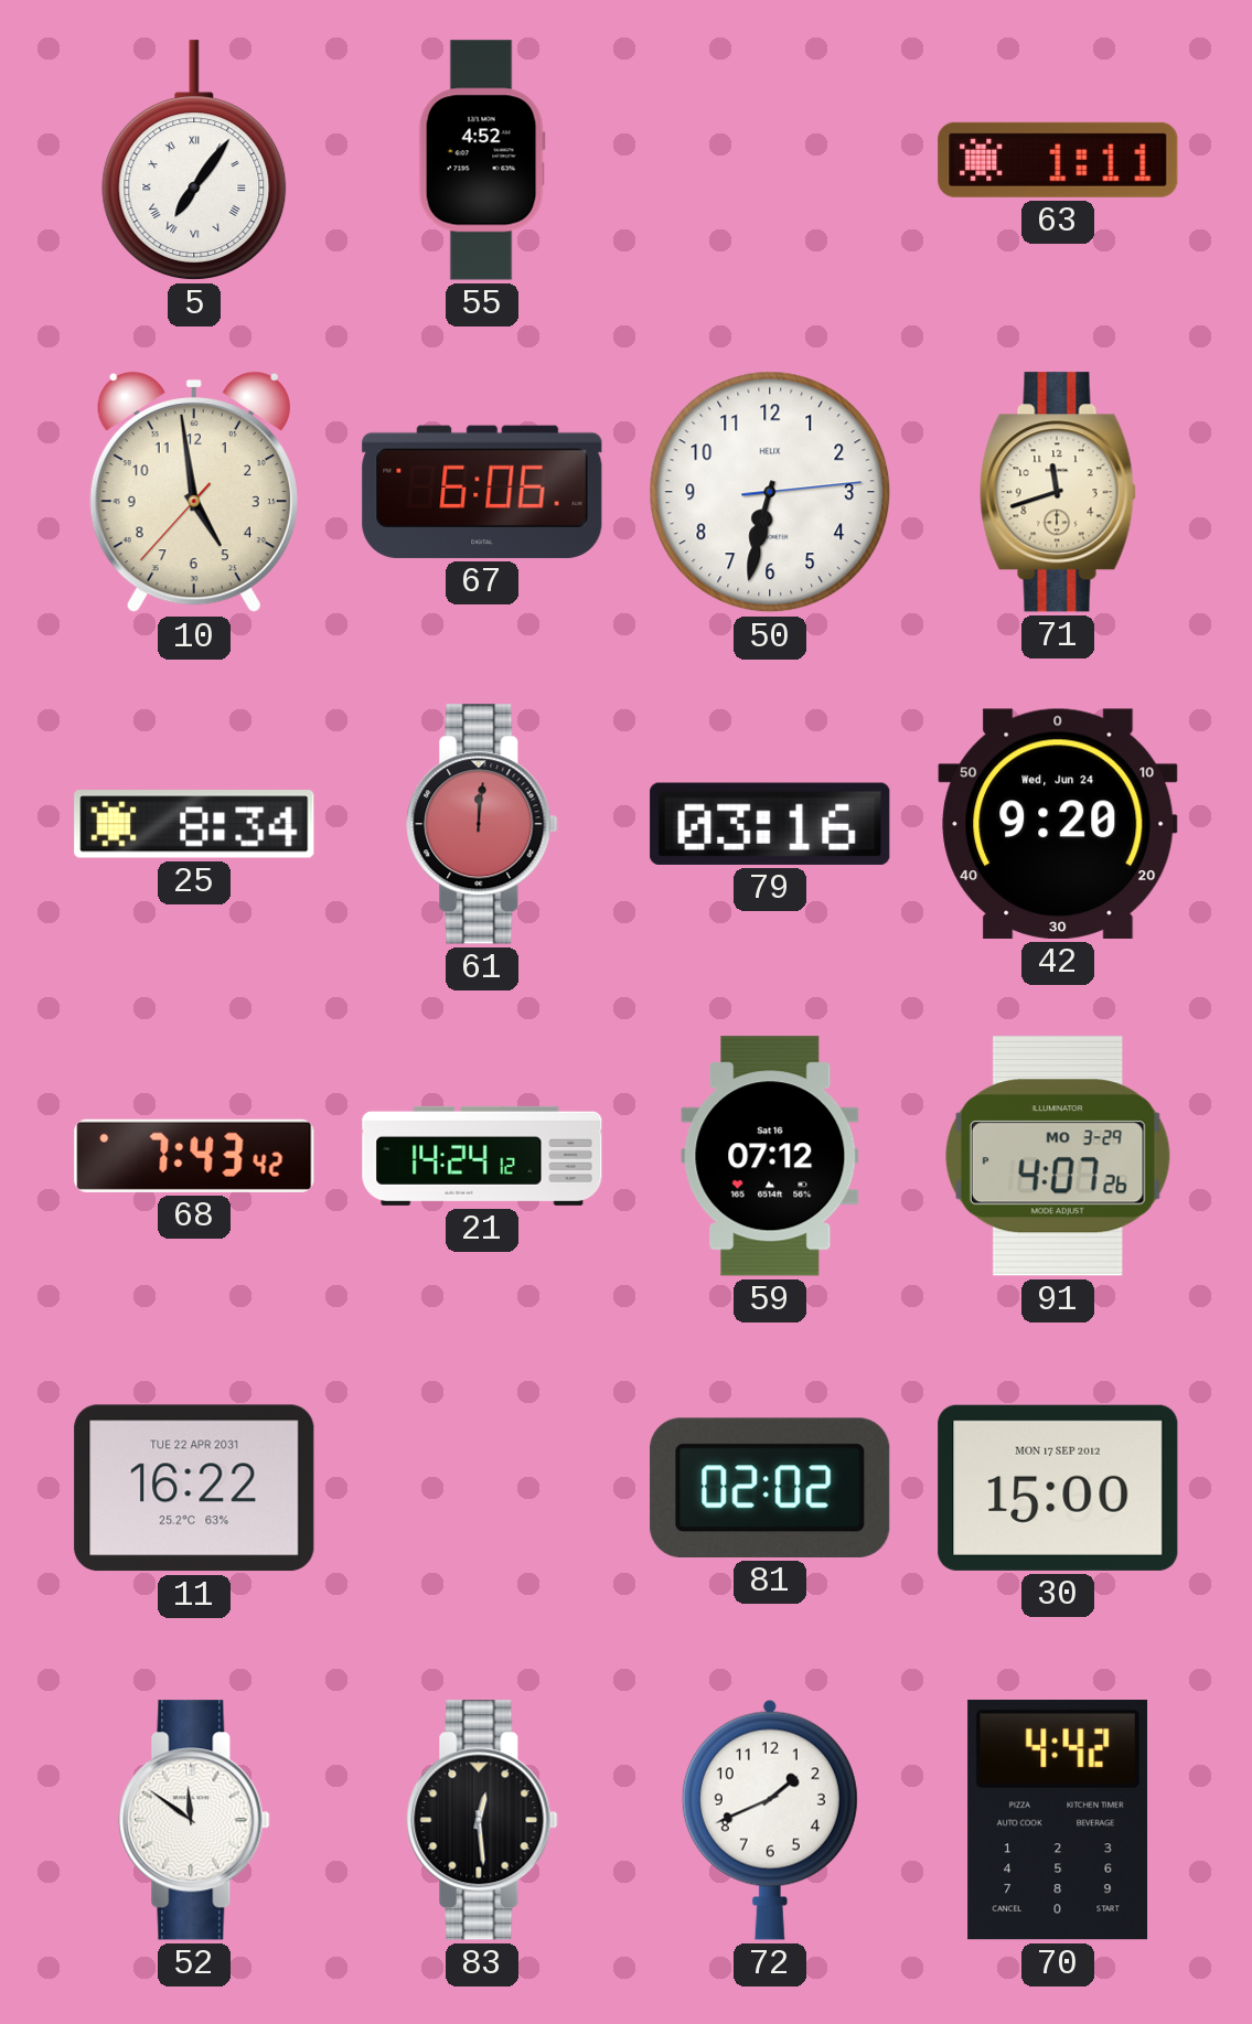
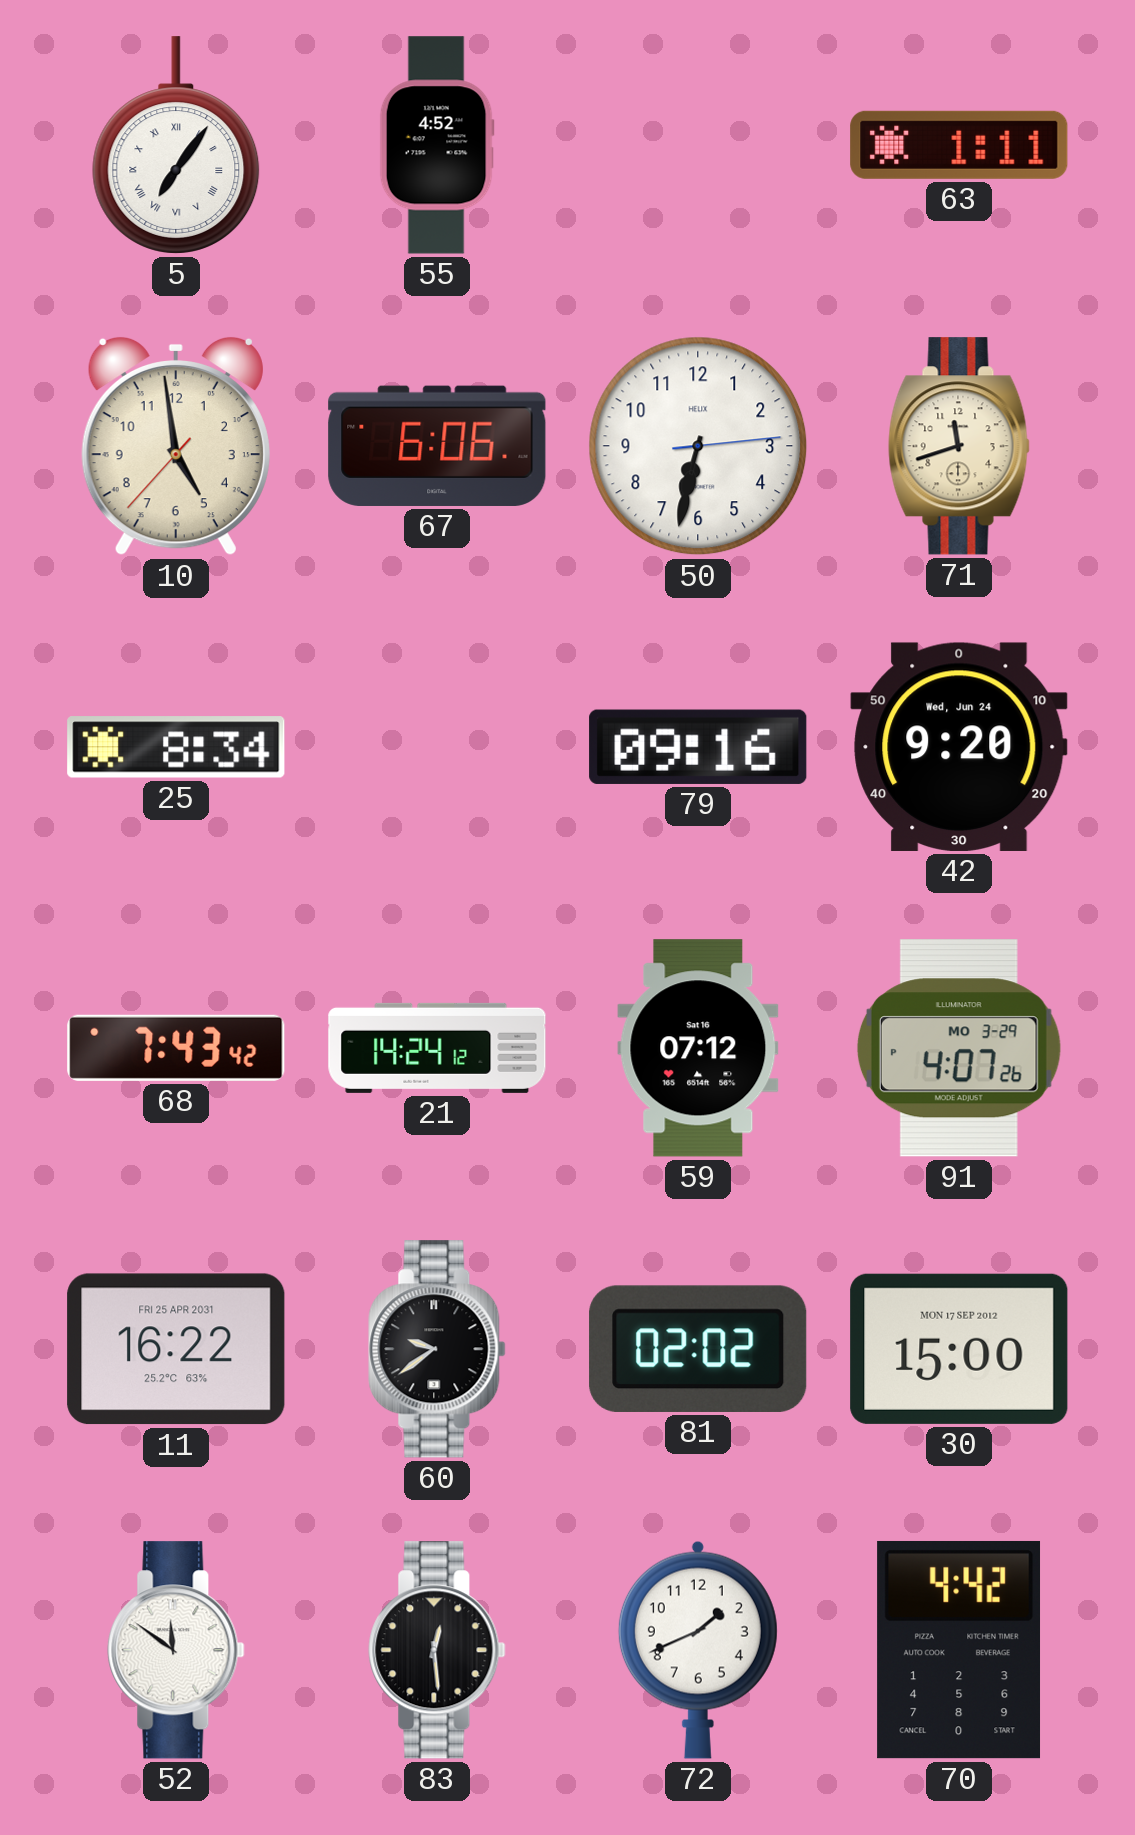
61: 12:01 -> none
79: 03:16 -> 09:16
11 date: TUE 22 APR 2031 -> FRI 25 APR 2031
60: none -> 9:39
